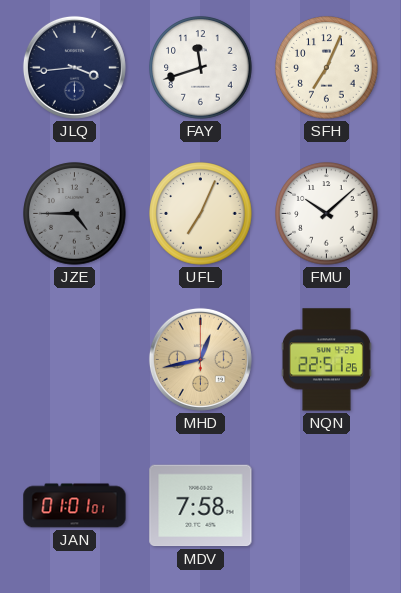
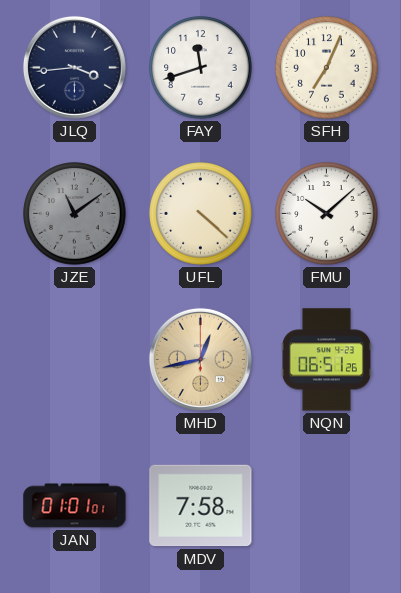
JZE: 4:45 -> 11:09
UFL: 7:04 -> 4:22
NQN: 22:51 -> 06:51
